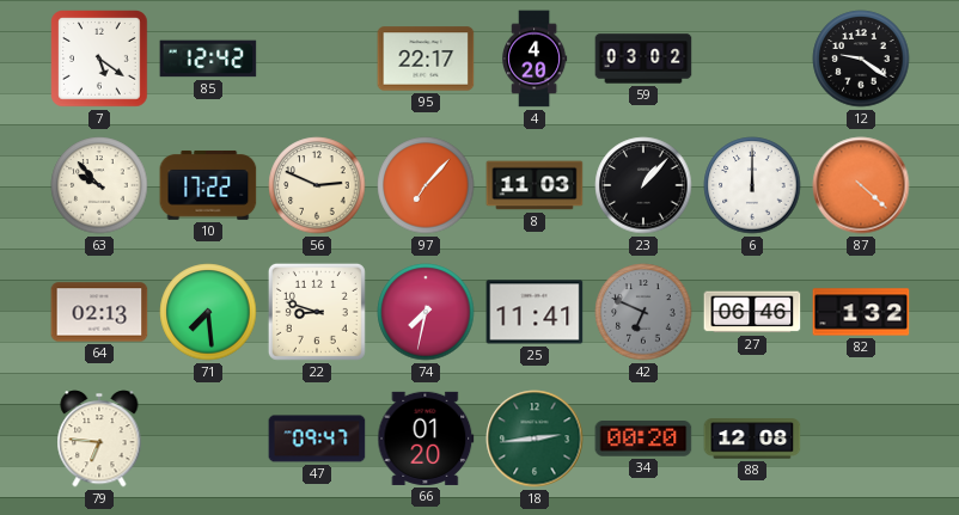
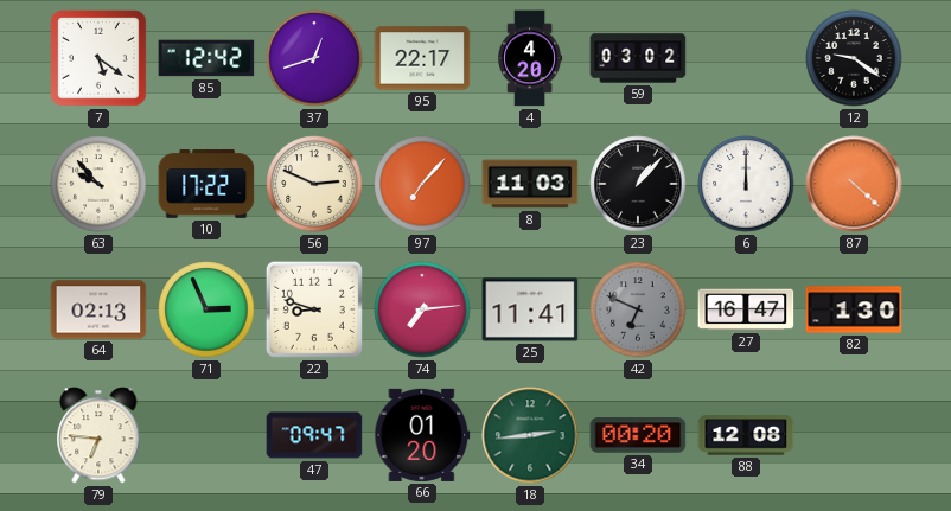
37: none -> 12:42
71: 7:29 -> 2:56
74: 7:32 -> 7:14
27: 06:46 -> 16:47
82: 1:32 -> 1:30
